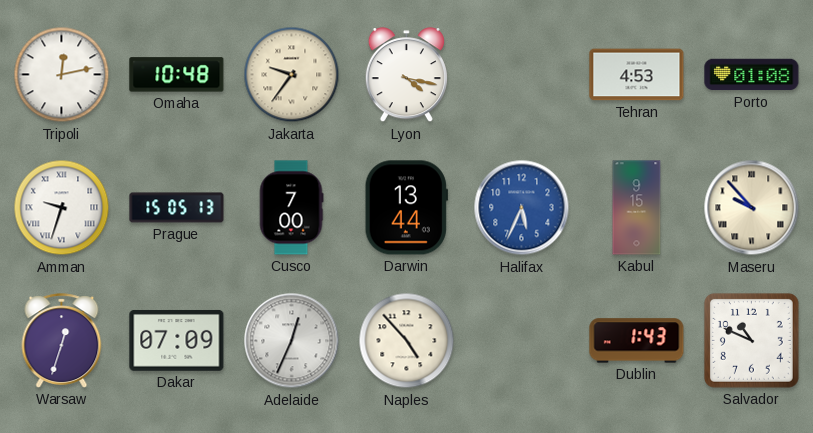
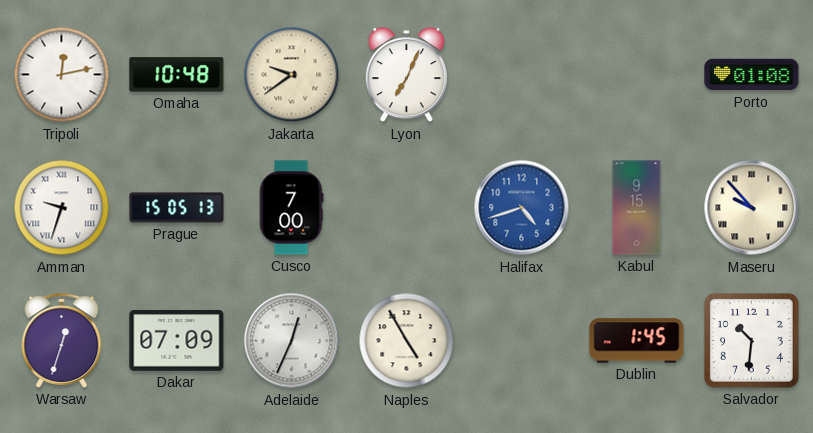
Jakarta: 9:36 -> 9:39
Lyon: 4:17 -> 7:04
Tehran: 4:53 -> none
Darwin: 13:44 -> none
Halifax: 5:34 -> 4:42
Naples: 4:53 -> 4:55
Dublin: 1:43 -> 1:45
Salvador: 10:49 -> 10:31
